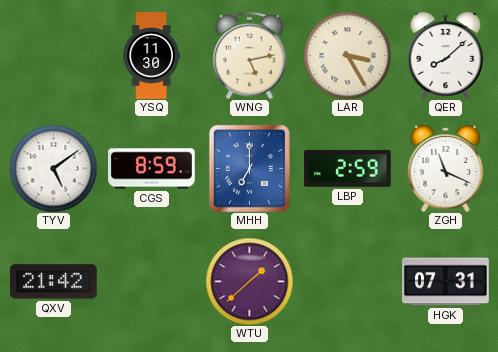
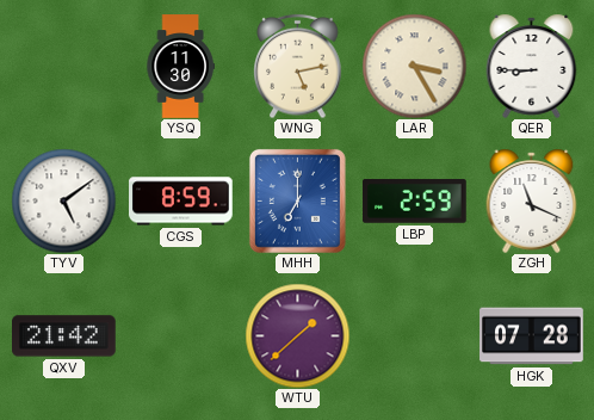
QER: 8:08 -> 8:45
HGK: 07:31 -> 07:28
